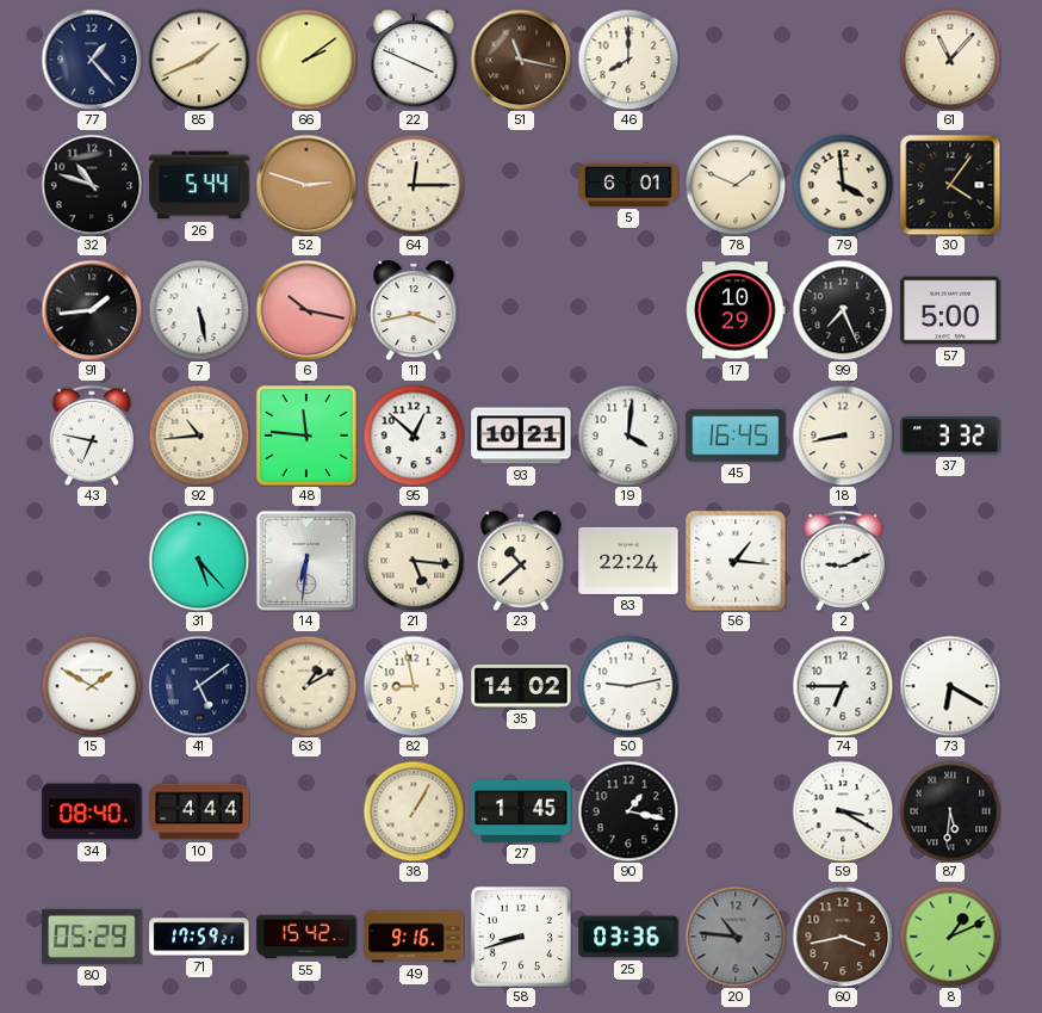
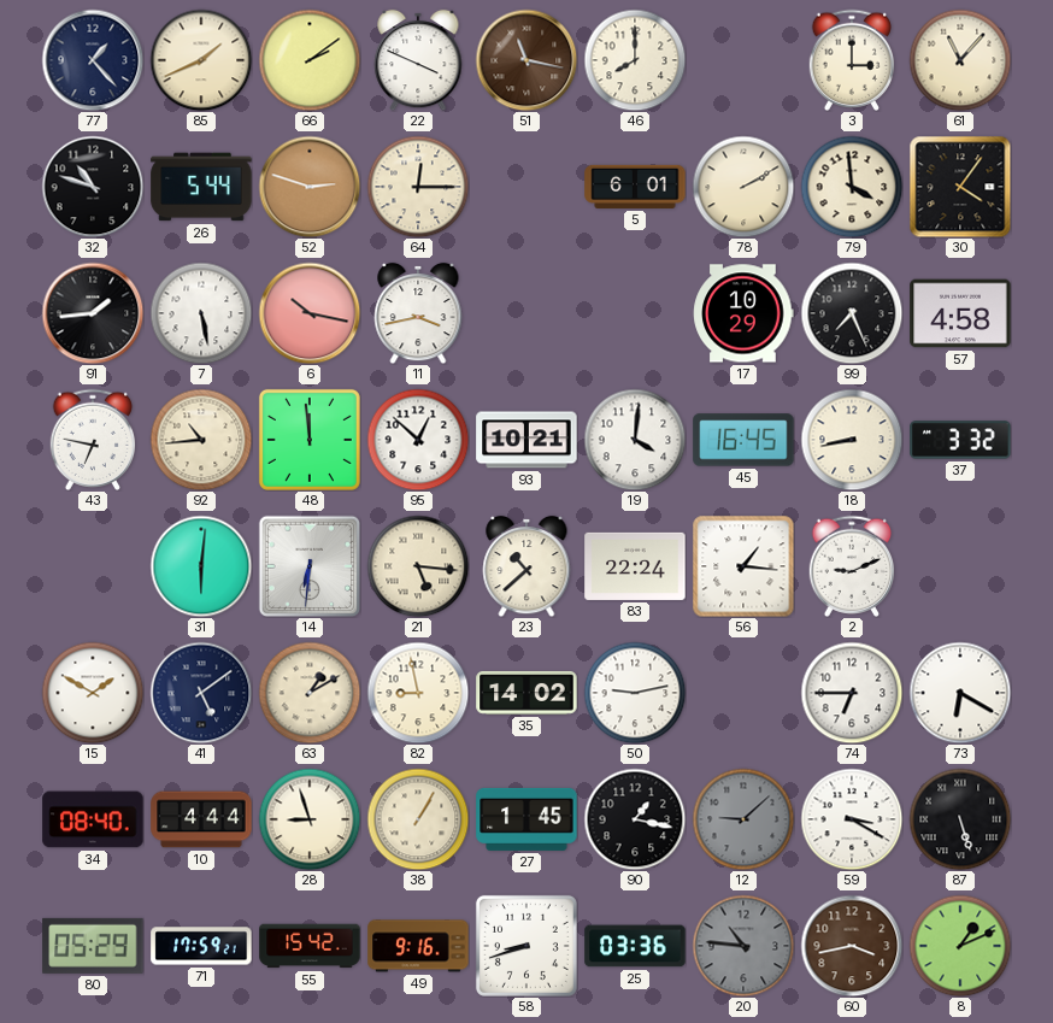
3: none -> 3:00
78: 1:49 -> 2:10
57: 5:00 -> 4:58
48: 11:46 -> 11:59
31: 5:23 -> 6:01
28: none -> 8:57
12: none -> 9:08
87: 5:31 -> 5:27
